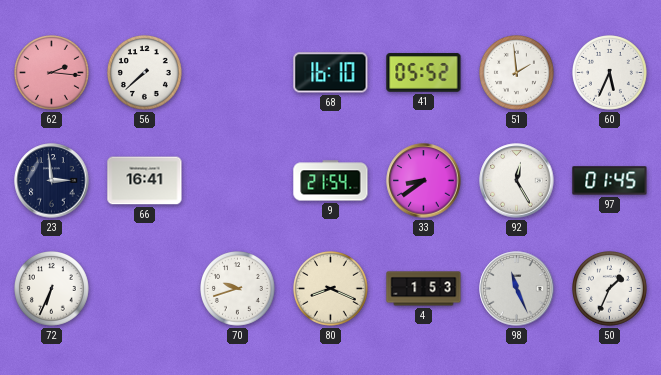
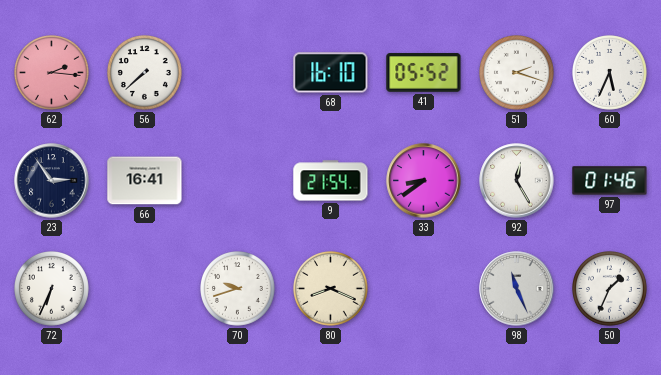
51: 1:59 -> 2:18
23: 2:59 -> 2:54
97: 01:45 -> 01:46
4: 1:53 -> none
